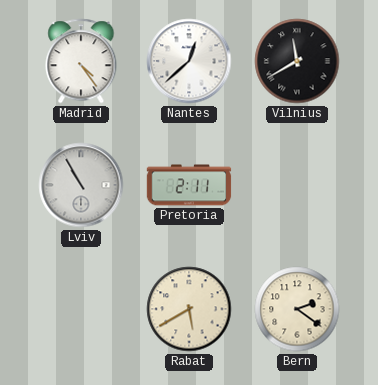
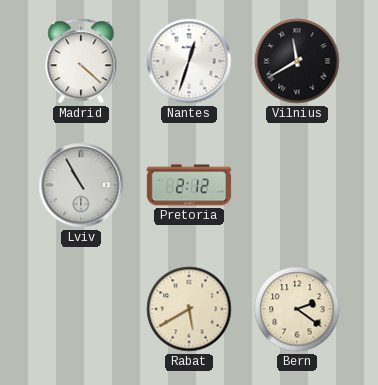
Madrid: 4:24 -> 4:22
Nantes: 12:38 -> 12:33
Pretoria: 2:11 -> 2:12
